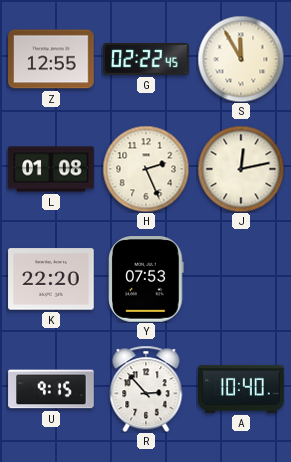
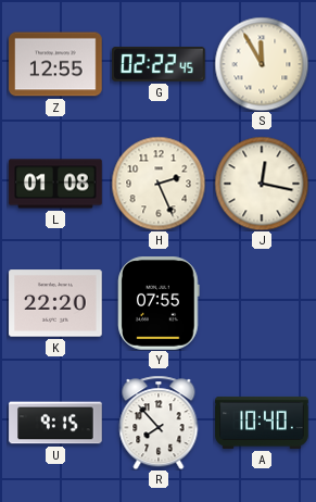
J: 12:13 -> 12:17
Y: 07:53 -> 07:55
R: 2:53 -> 7:53
